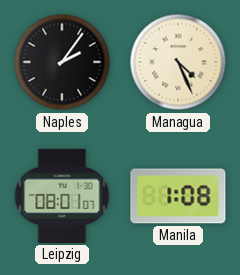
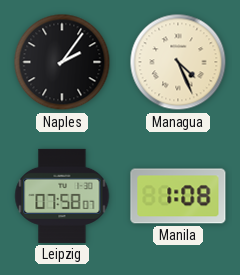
Leipzig: 08:01 -> 07:58
